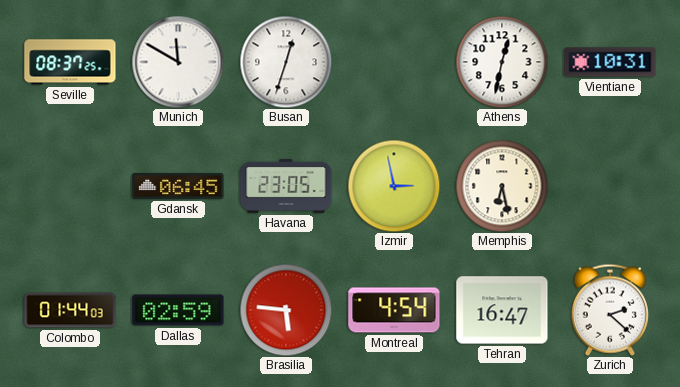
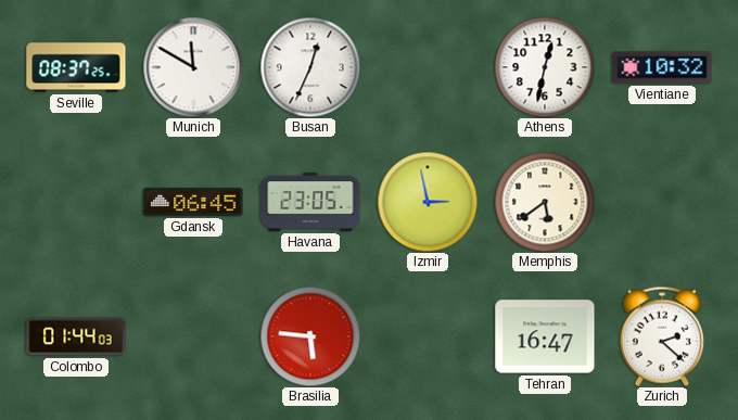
Busan: 12:33 -> 12:34
Vientiane: 10:31 -> 10:32
Memphis: 6:28 -> 5:39
Dallas: 02:59 -> none
Montreal: 4:54 -> none
